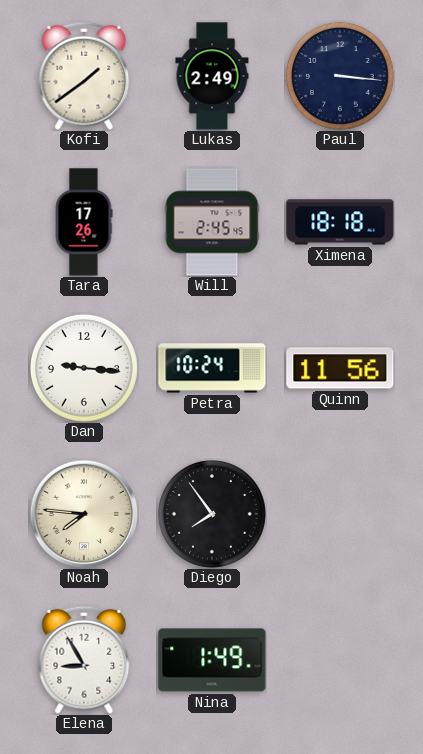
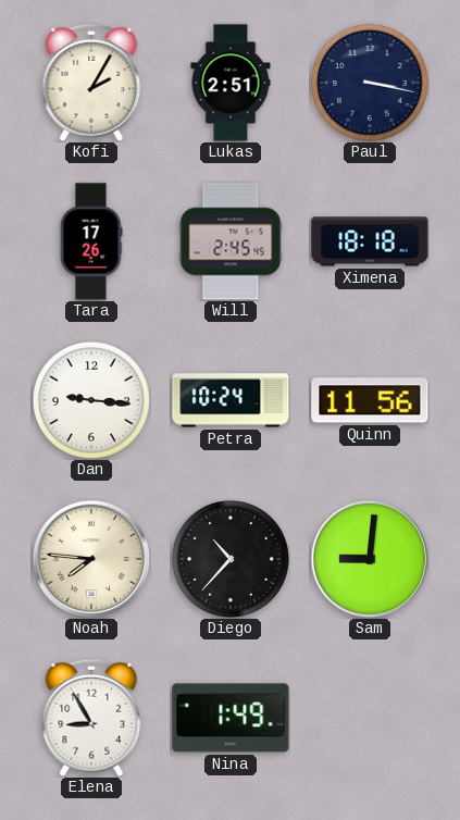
Kofi: 1:39 -> 2:05
Lukas: 2:49 -> 2:51
Paul: 3:16 -> 3:17
Diego: 7:54 -> 10:37
Sam: none -> 9:01
